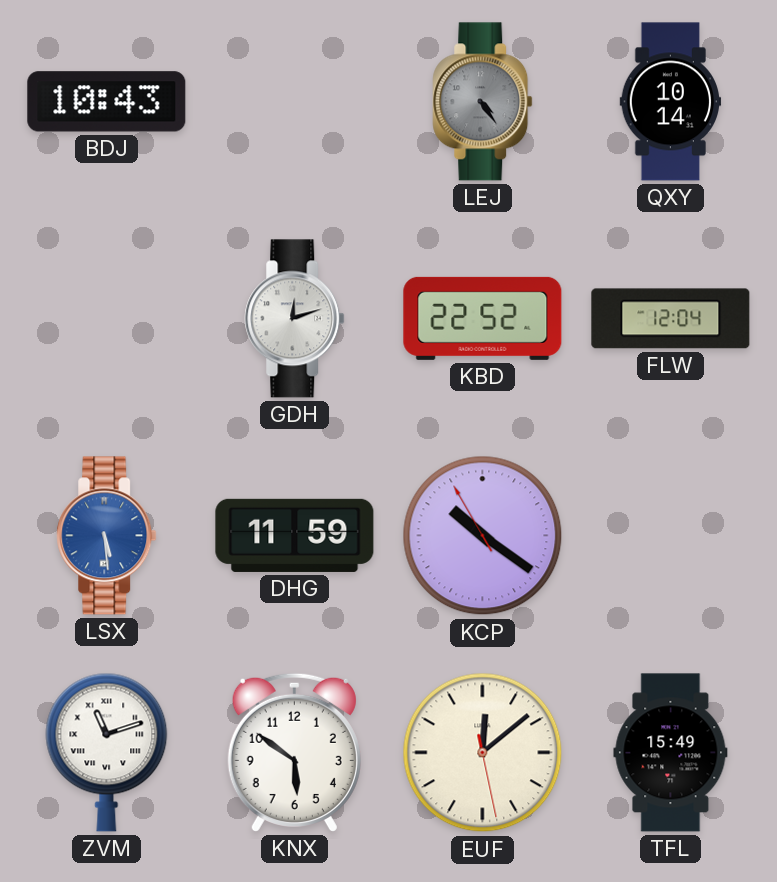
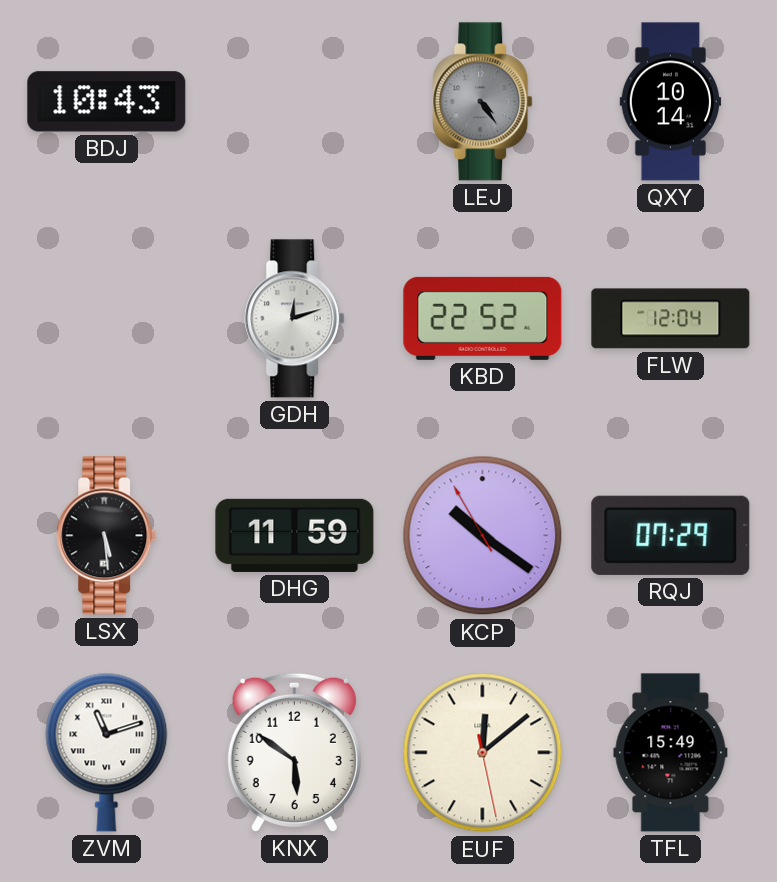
LSX dial: blue -> black
RQJ: none -> 07:29
